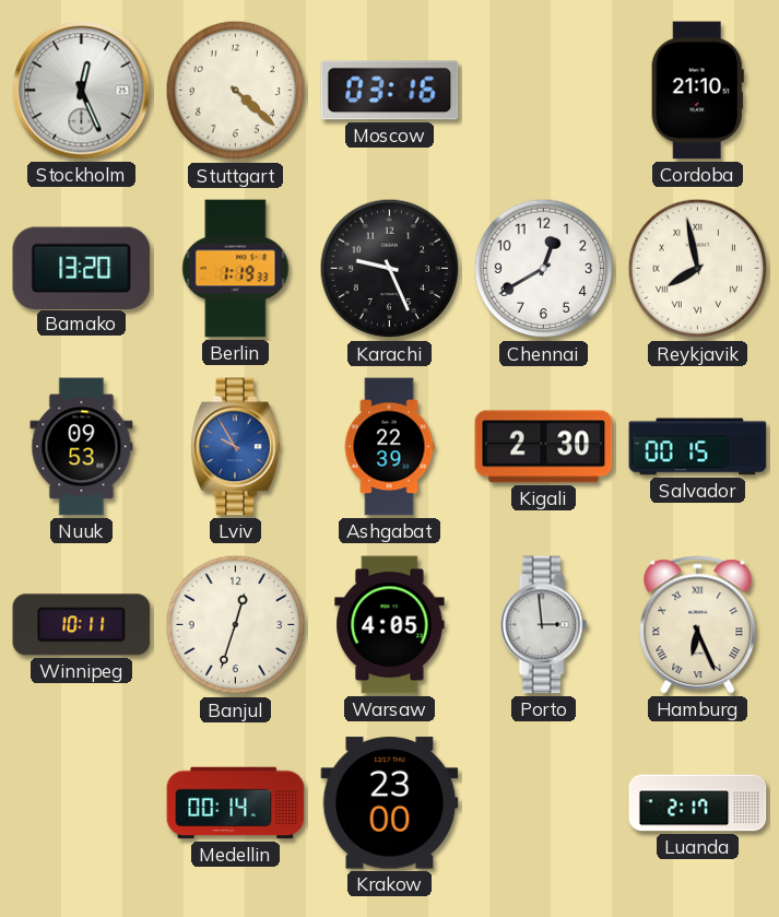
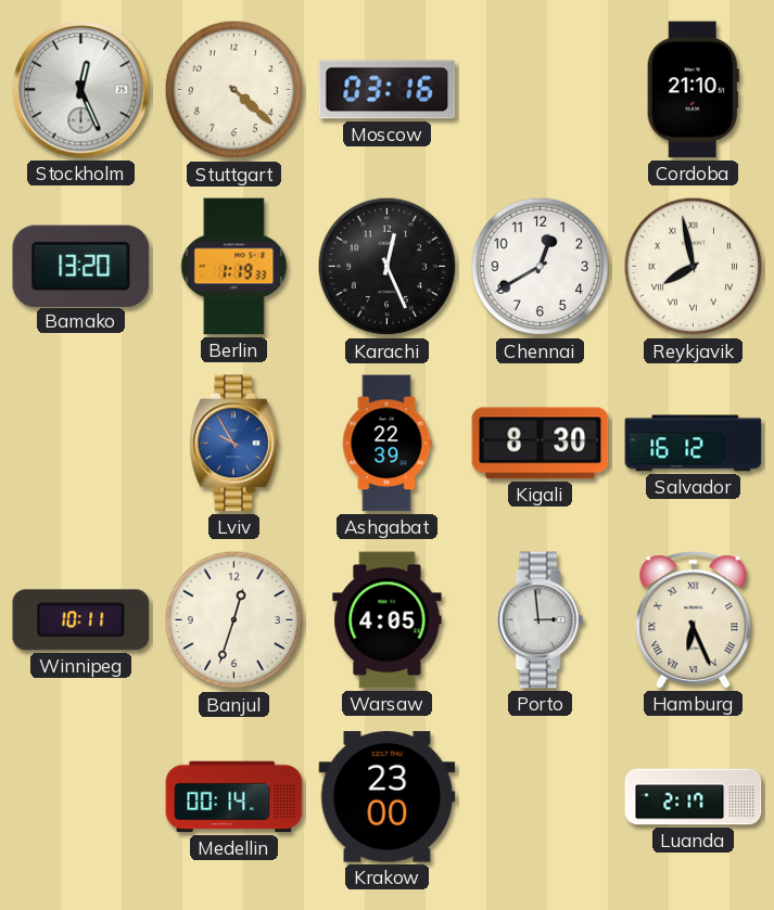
Karachi: 9:26 -> 12:26
Nuuk: 09:53 -> none
Kigali: 2:30 -> 8:30
Salvador: 00:15 -> 16:12
